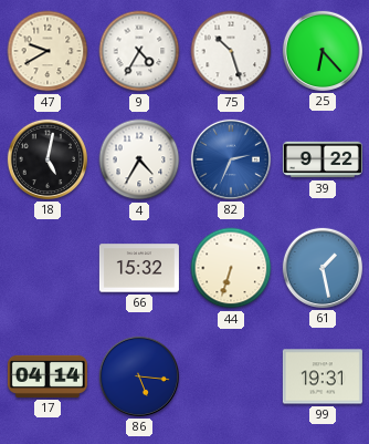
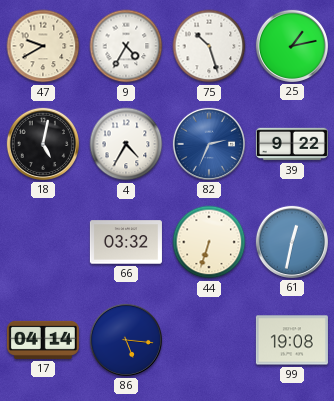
25: 6:23 -> 1:13
66: 15:32 -> 03:32
61: 1:28 -> 12:32
99: 19:31 -> 19:08
